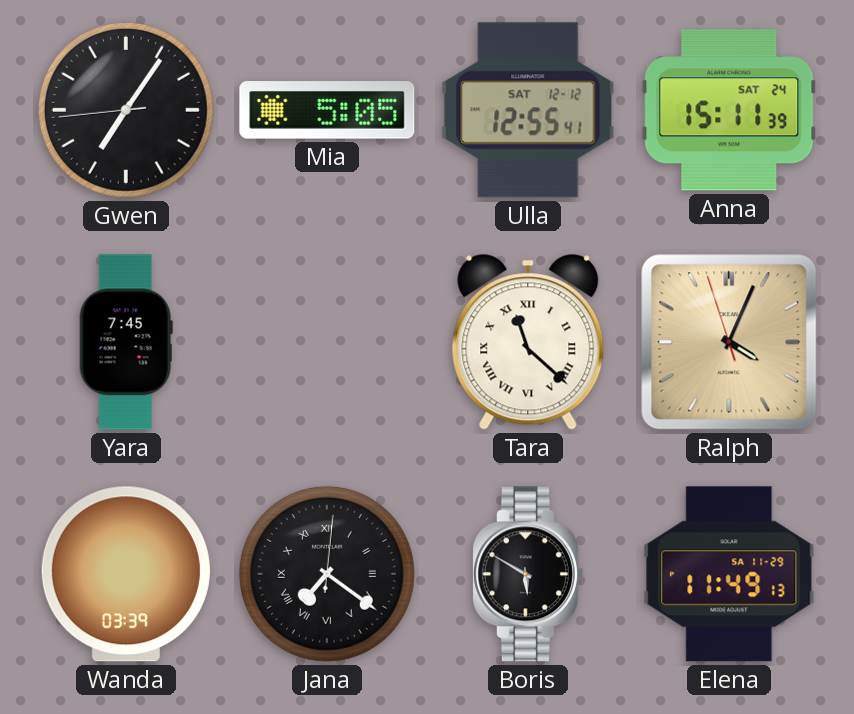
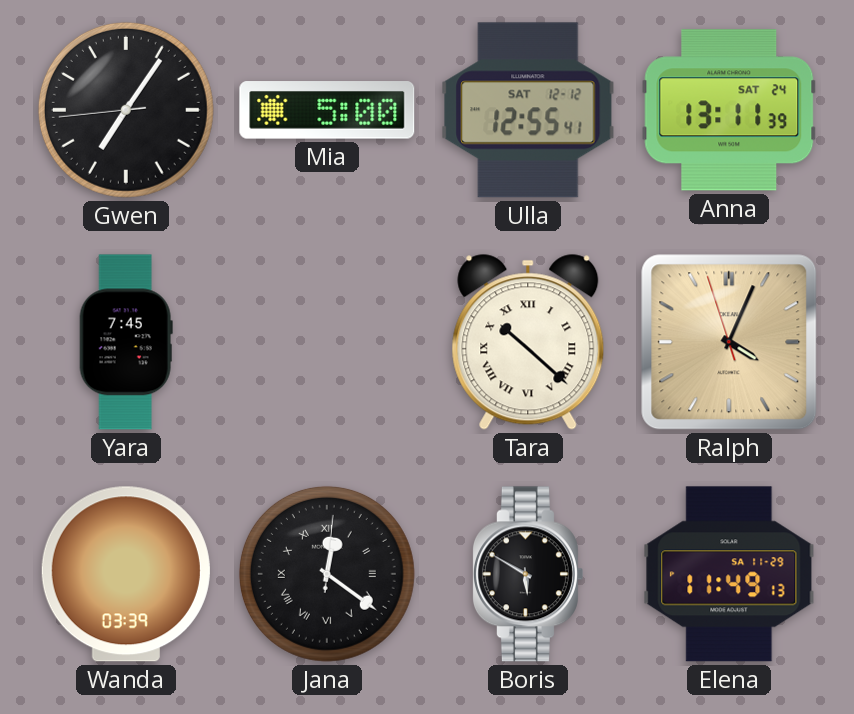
Mia: 5:05 -> 5:00
Anna: 15:11 -> 13:11
Tara: 11:22 -> 10:22
Jana: 7:21 -> 12:21
